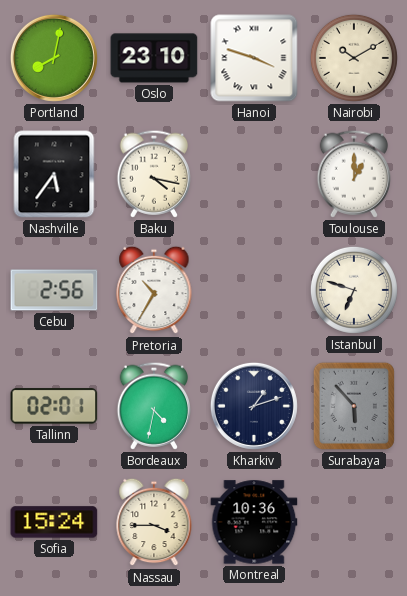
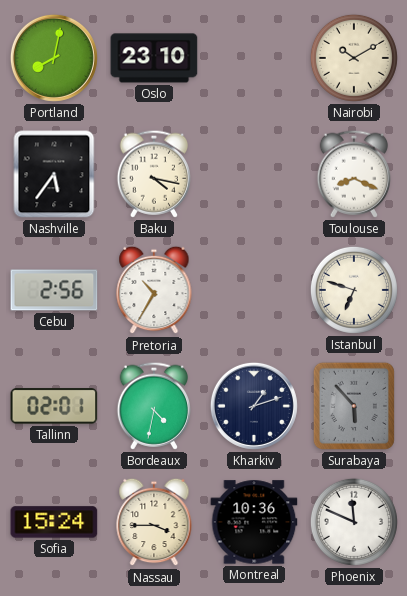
Hanoi: 3:48 -> none
Toulouse: 1:00 -> 8:19
Phoenix: none -> 11:49
